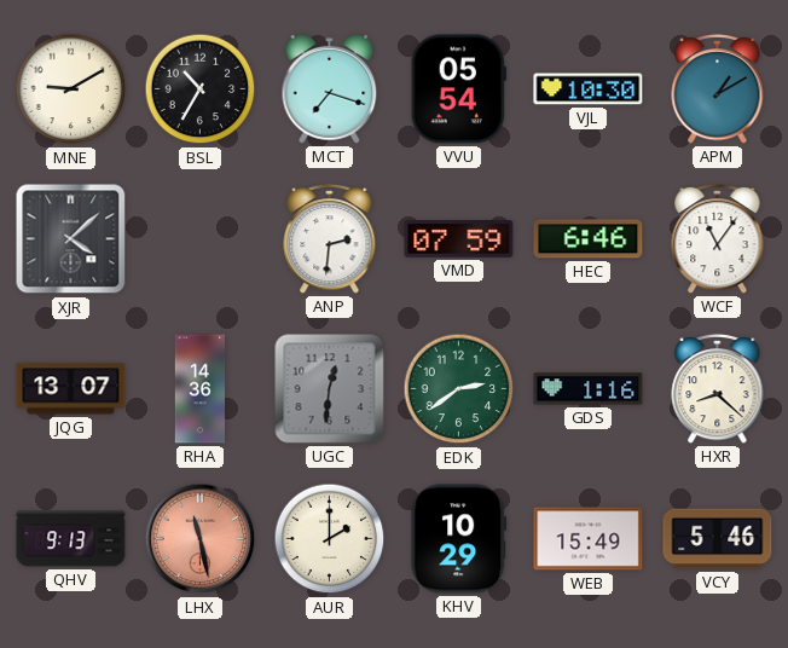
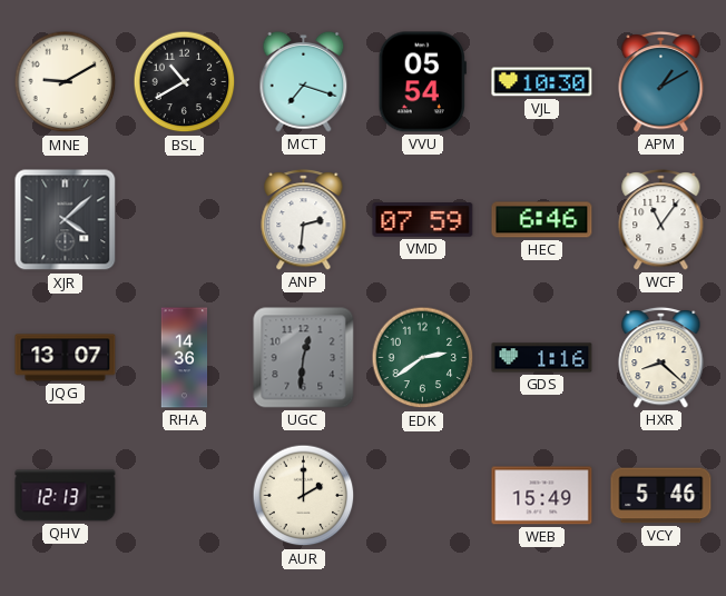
BSL: 10:35 -> 10:40
QHV: 9:13 -> 12:13
LHX: 11:28 -> none
KHV: 10:29 -> none
